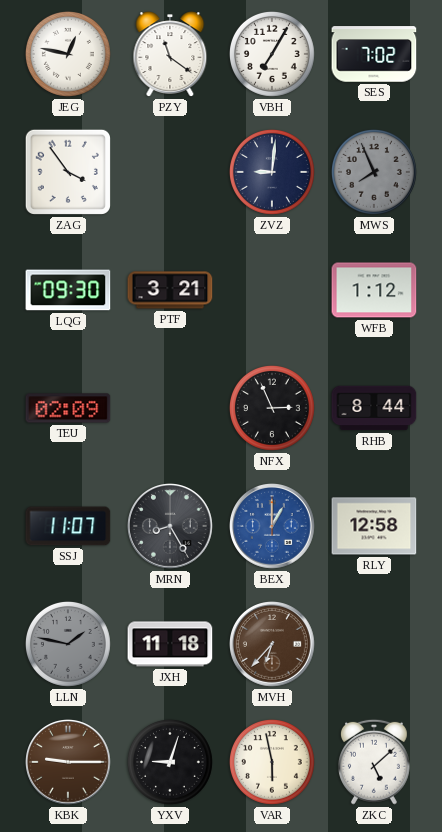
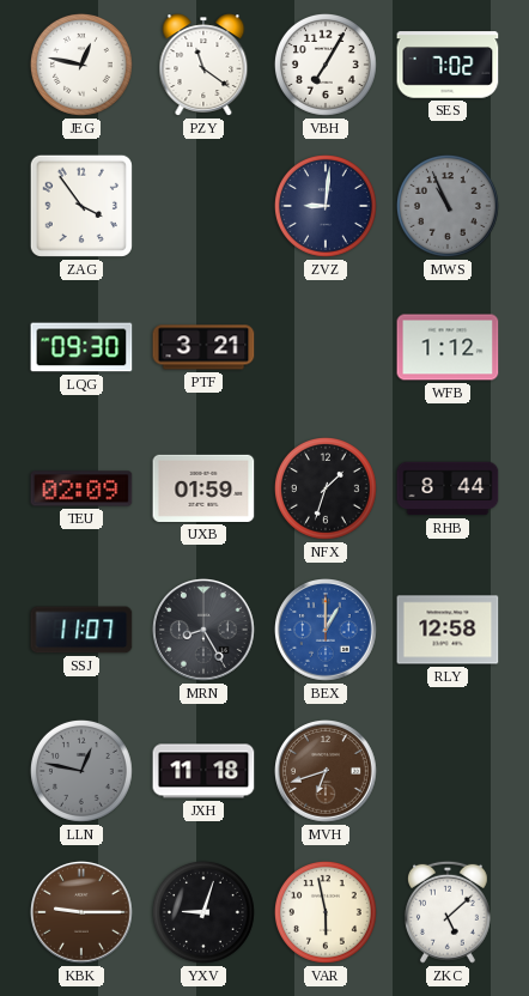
MWS: 7:56 -> 10:56
UXB: none -> 01:59
NFX: 2:56 -> 1:33
LLN: 1:47 -> 12:47
MVH: 6:37 -> 6:42
